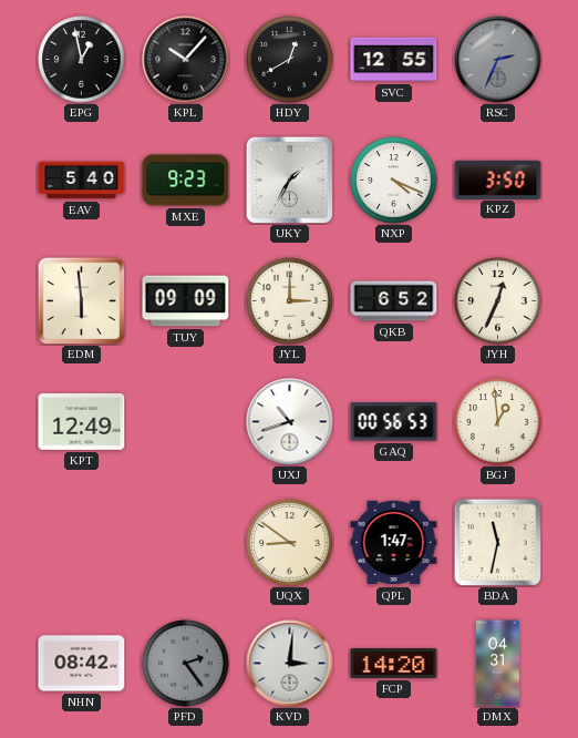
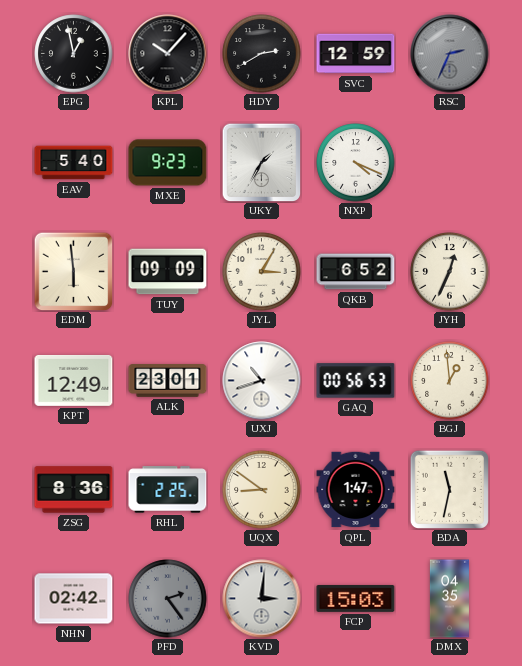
HDY: 12:40 -> 2:40
SVC: 12:55 -> 12:59
KPZ: 3:50 -> none
JYL: 3:00 -> 3:05
ALK: none -> 23:01
ZSG: none -> 8:36
RHL: none -> 2:25
NHN: 08:42 -> 02:42
FCP: 14:20 -> 15:03
DMX: 04:31 -> 04:35
